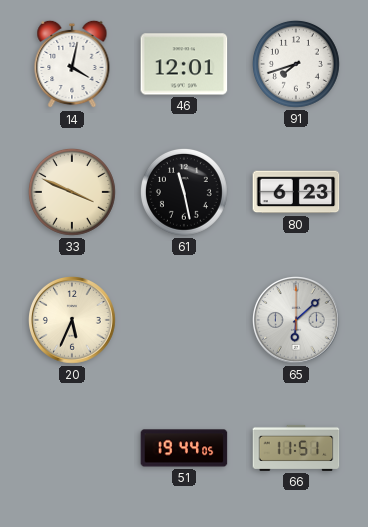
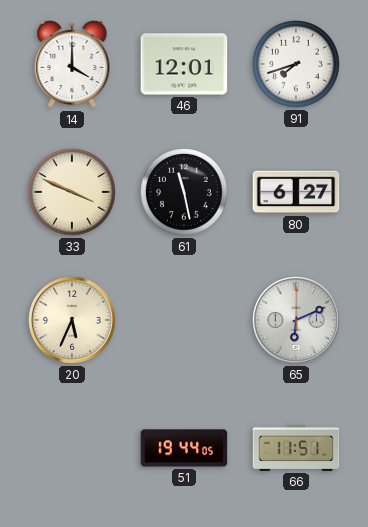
14: 4:02 -> 4:00
80: 6:23 -> 6:27
65: 6:08 -> 6:11
